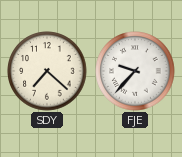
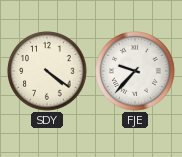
SDY: 7:22 -> 4:21
